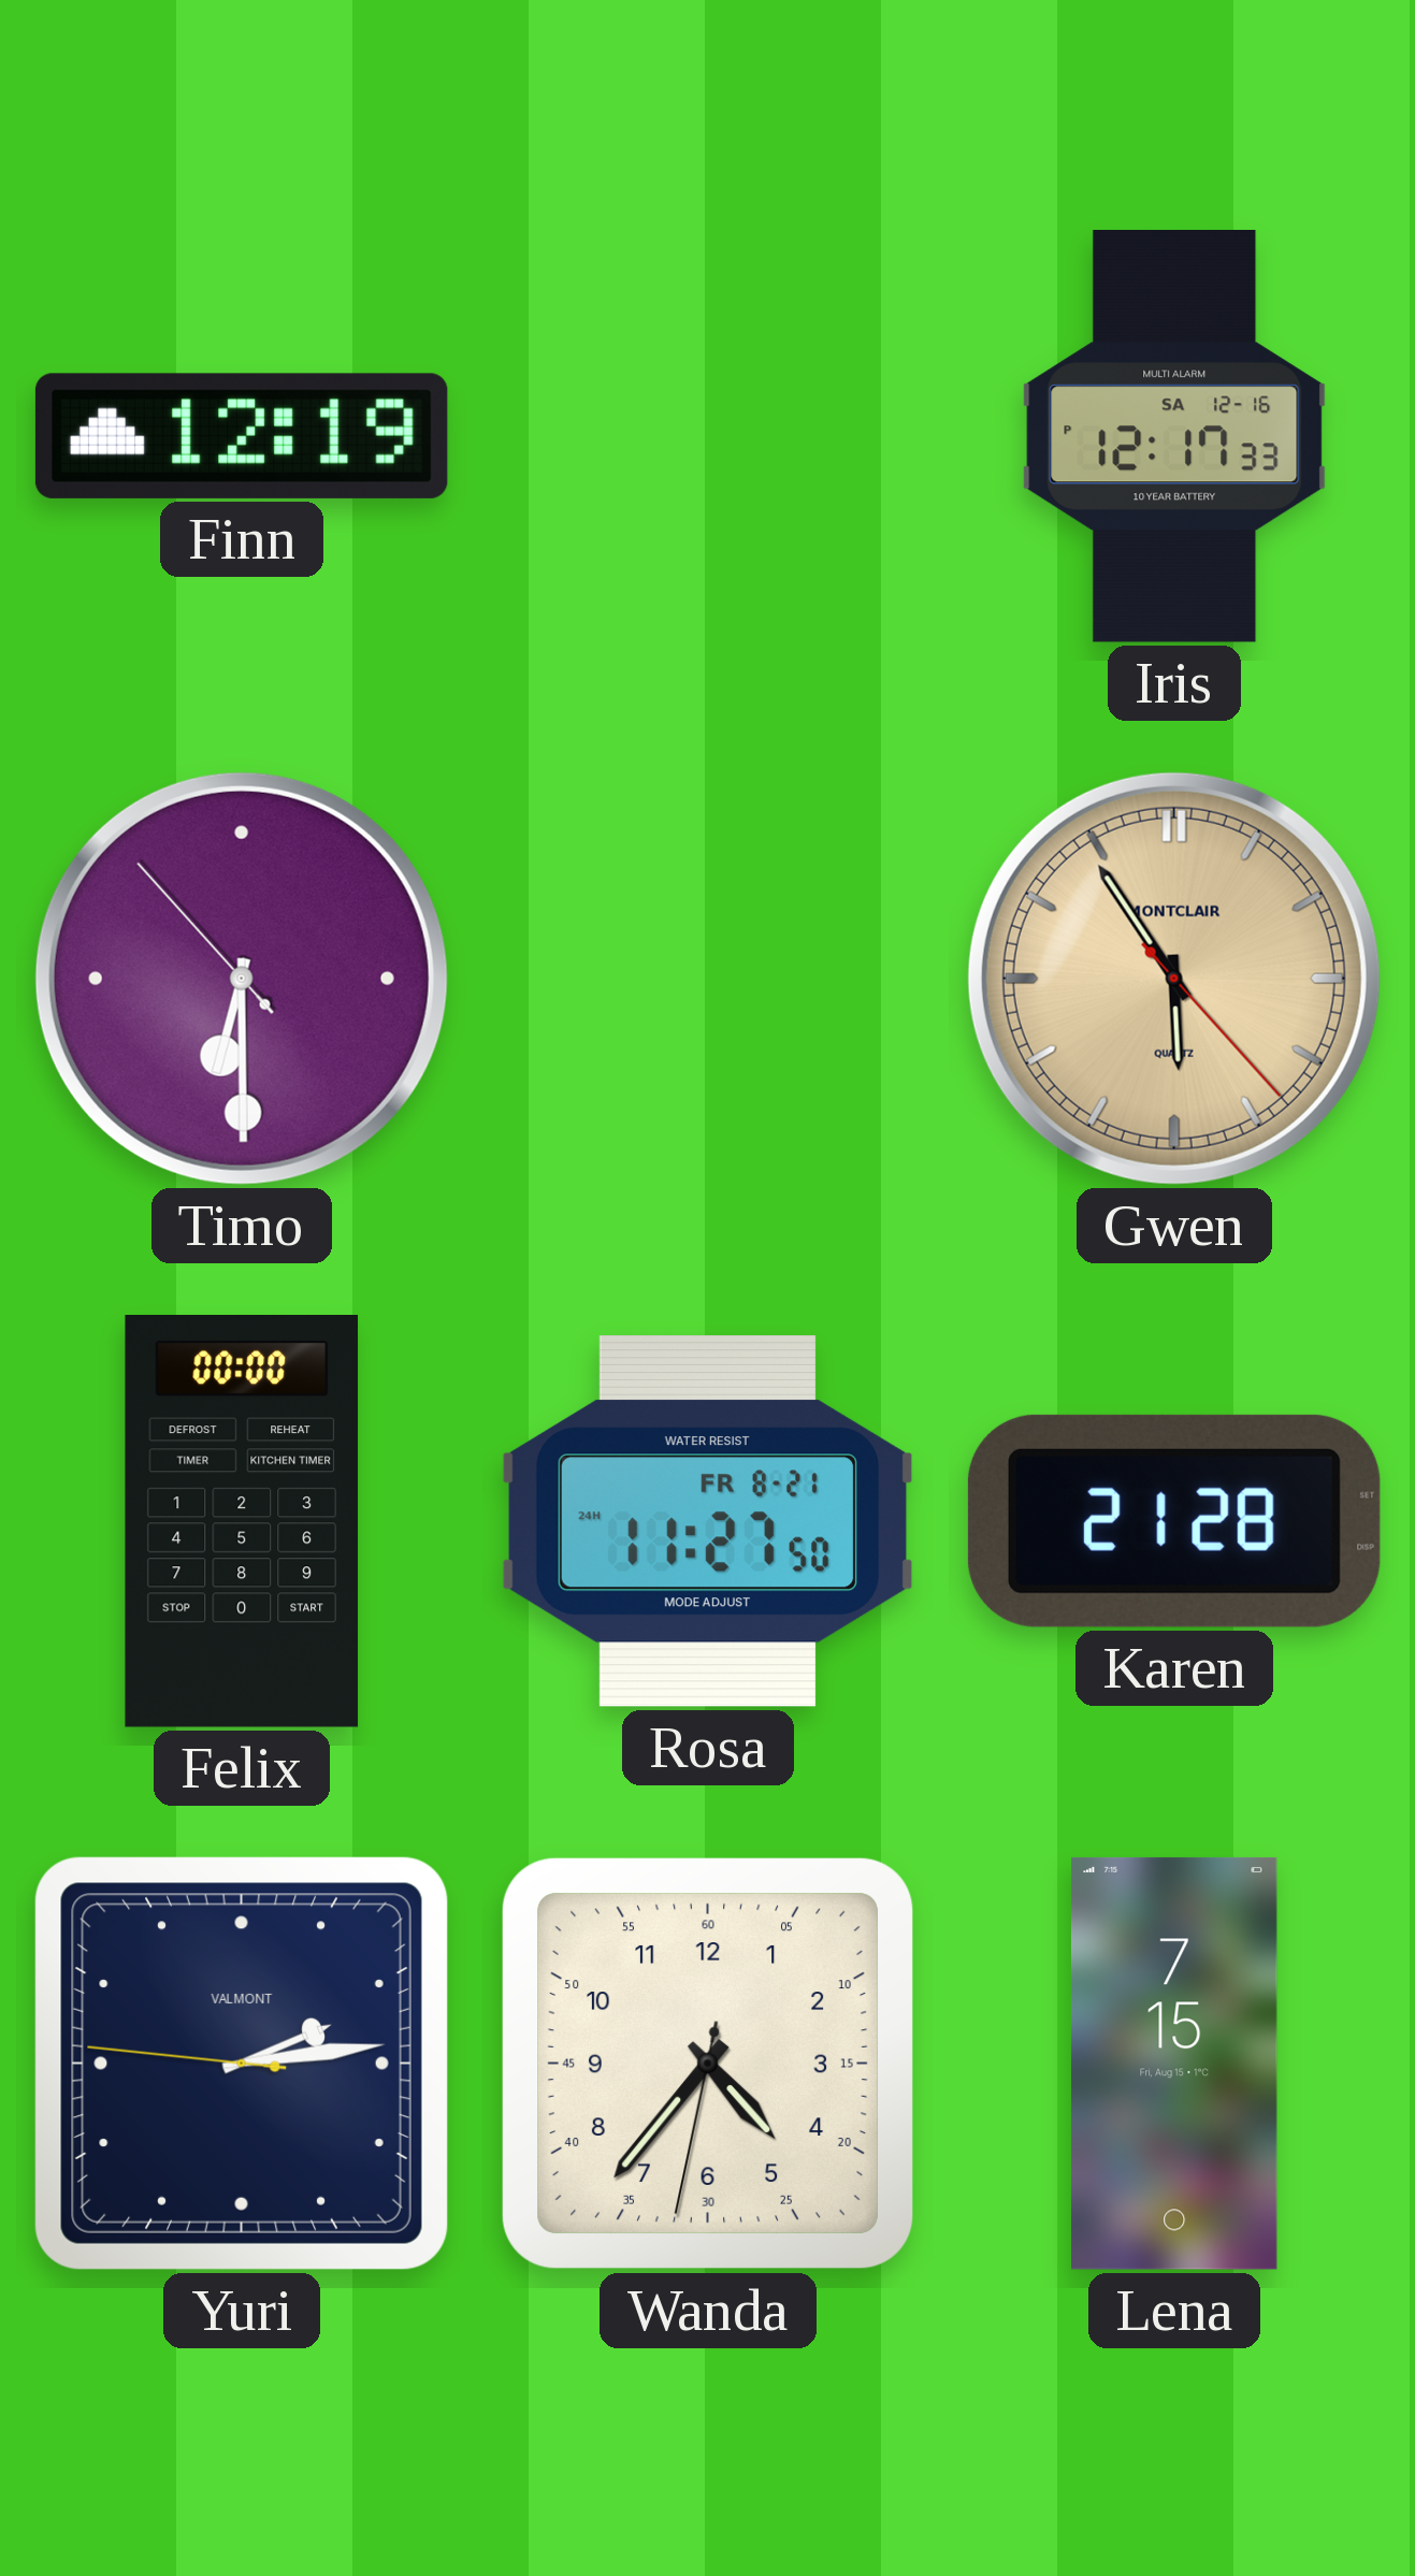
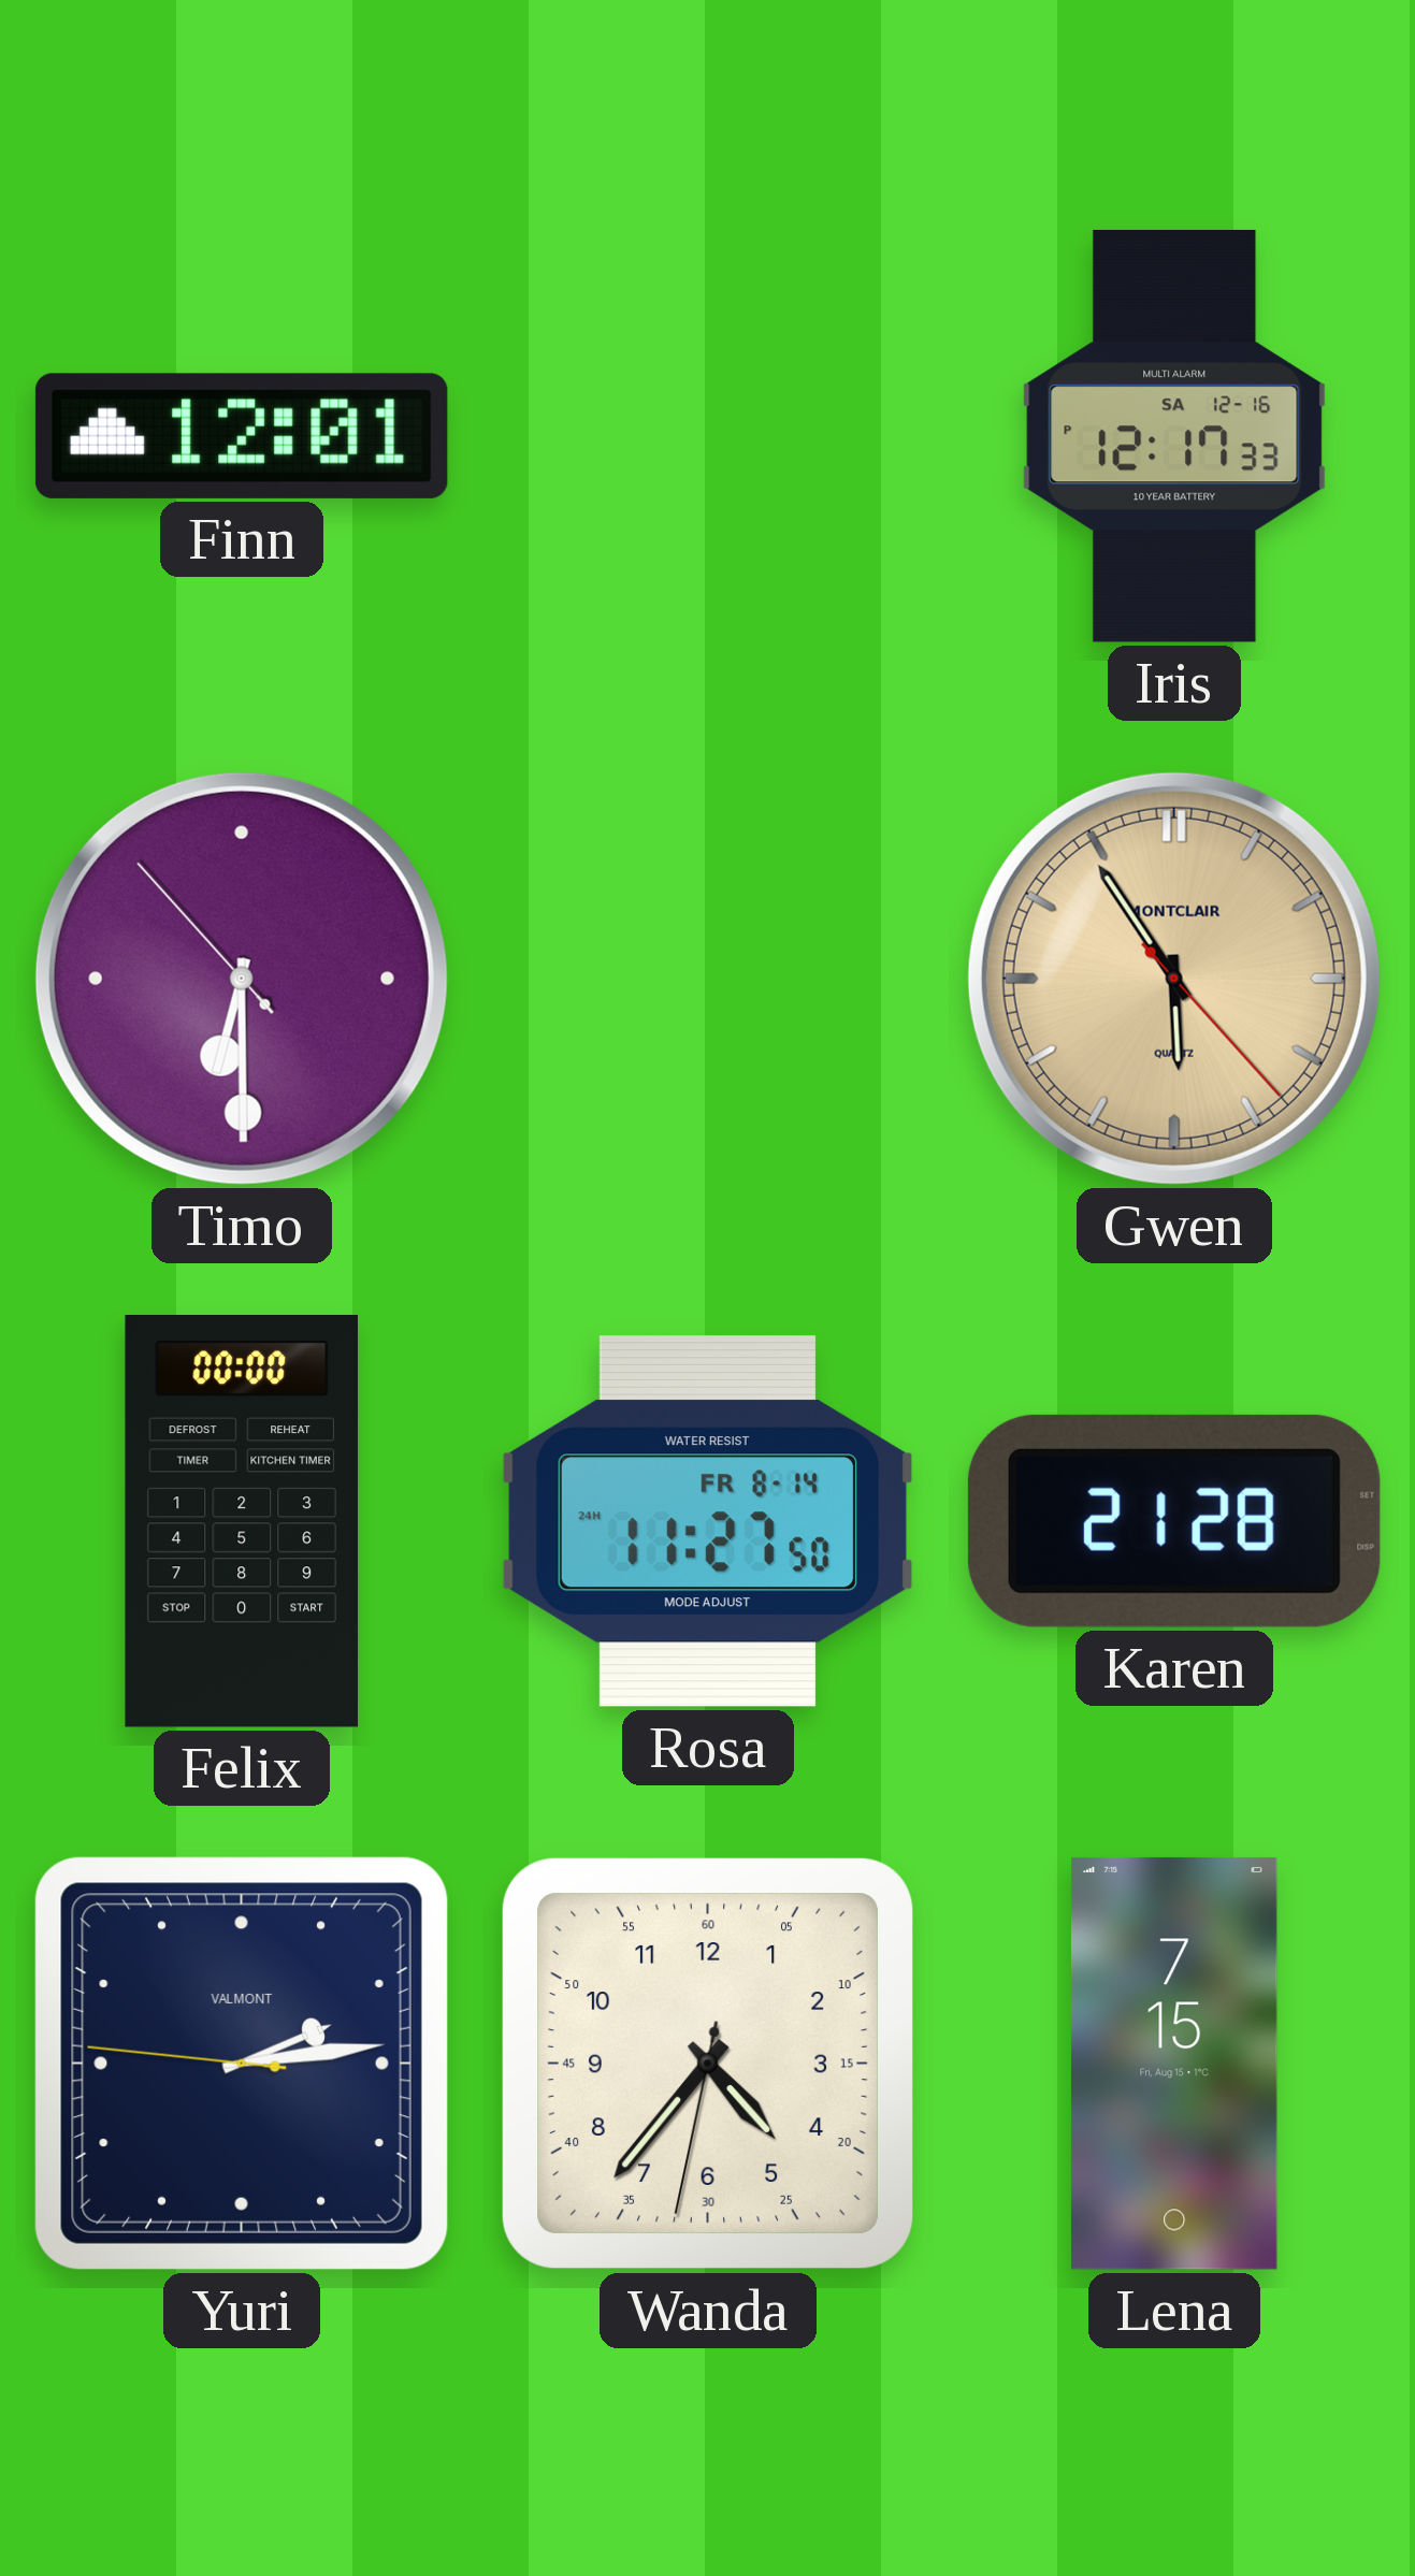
Finn: 12:19 -> 12:01
Rosa date: FR 8-21 -> FR 8-14
